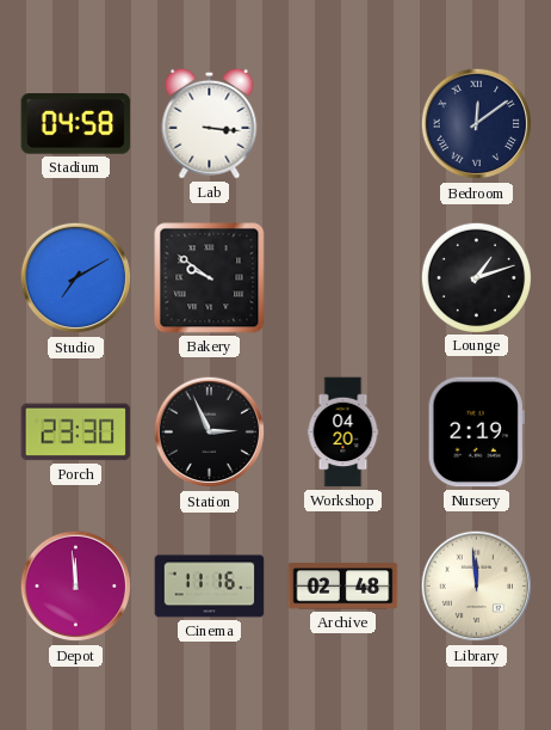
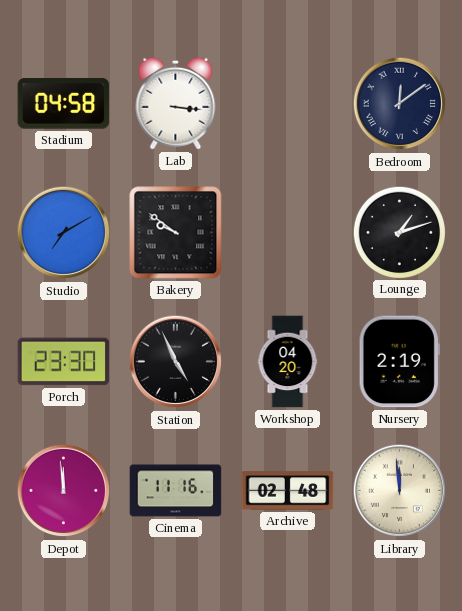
Station: 2:56 -> 4:56
